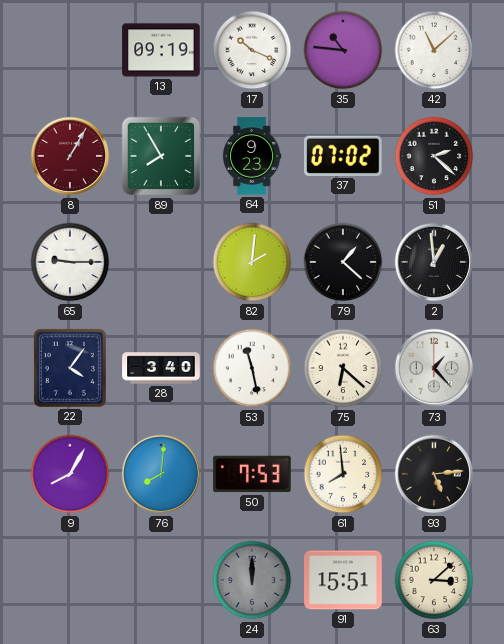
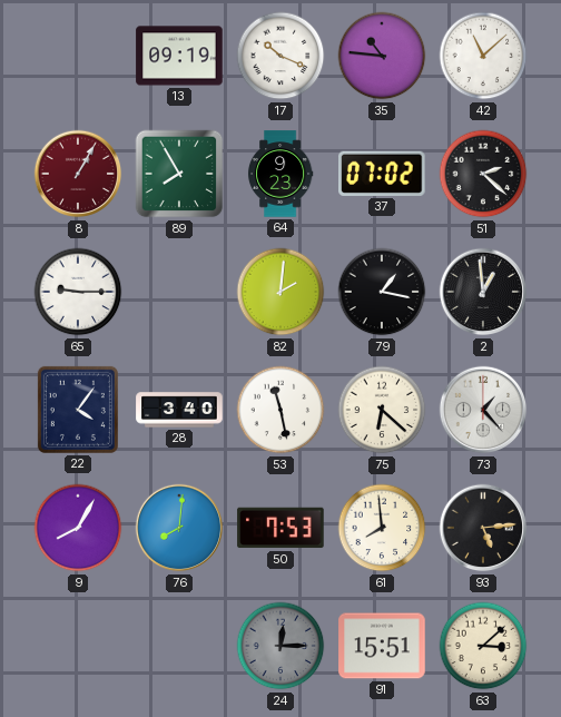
79: 1:22 -> 1:17
24: 12:00 -> 12:15
